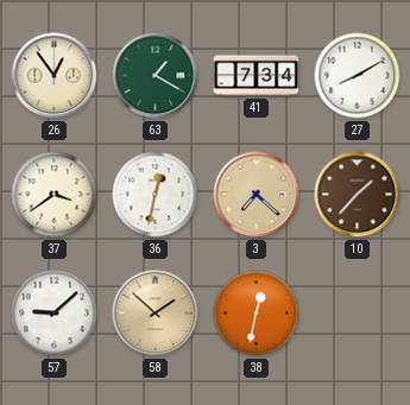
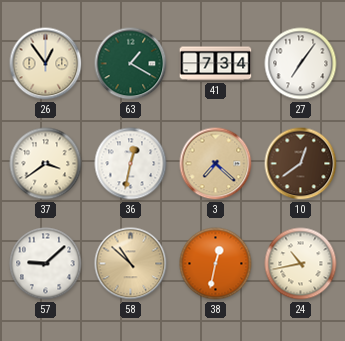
27: 8:10 -> 7:06
10: 1:37 -> 12:39
58: 1:52 -> 10:52
24: none -> 10:43
